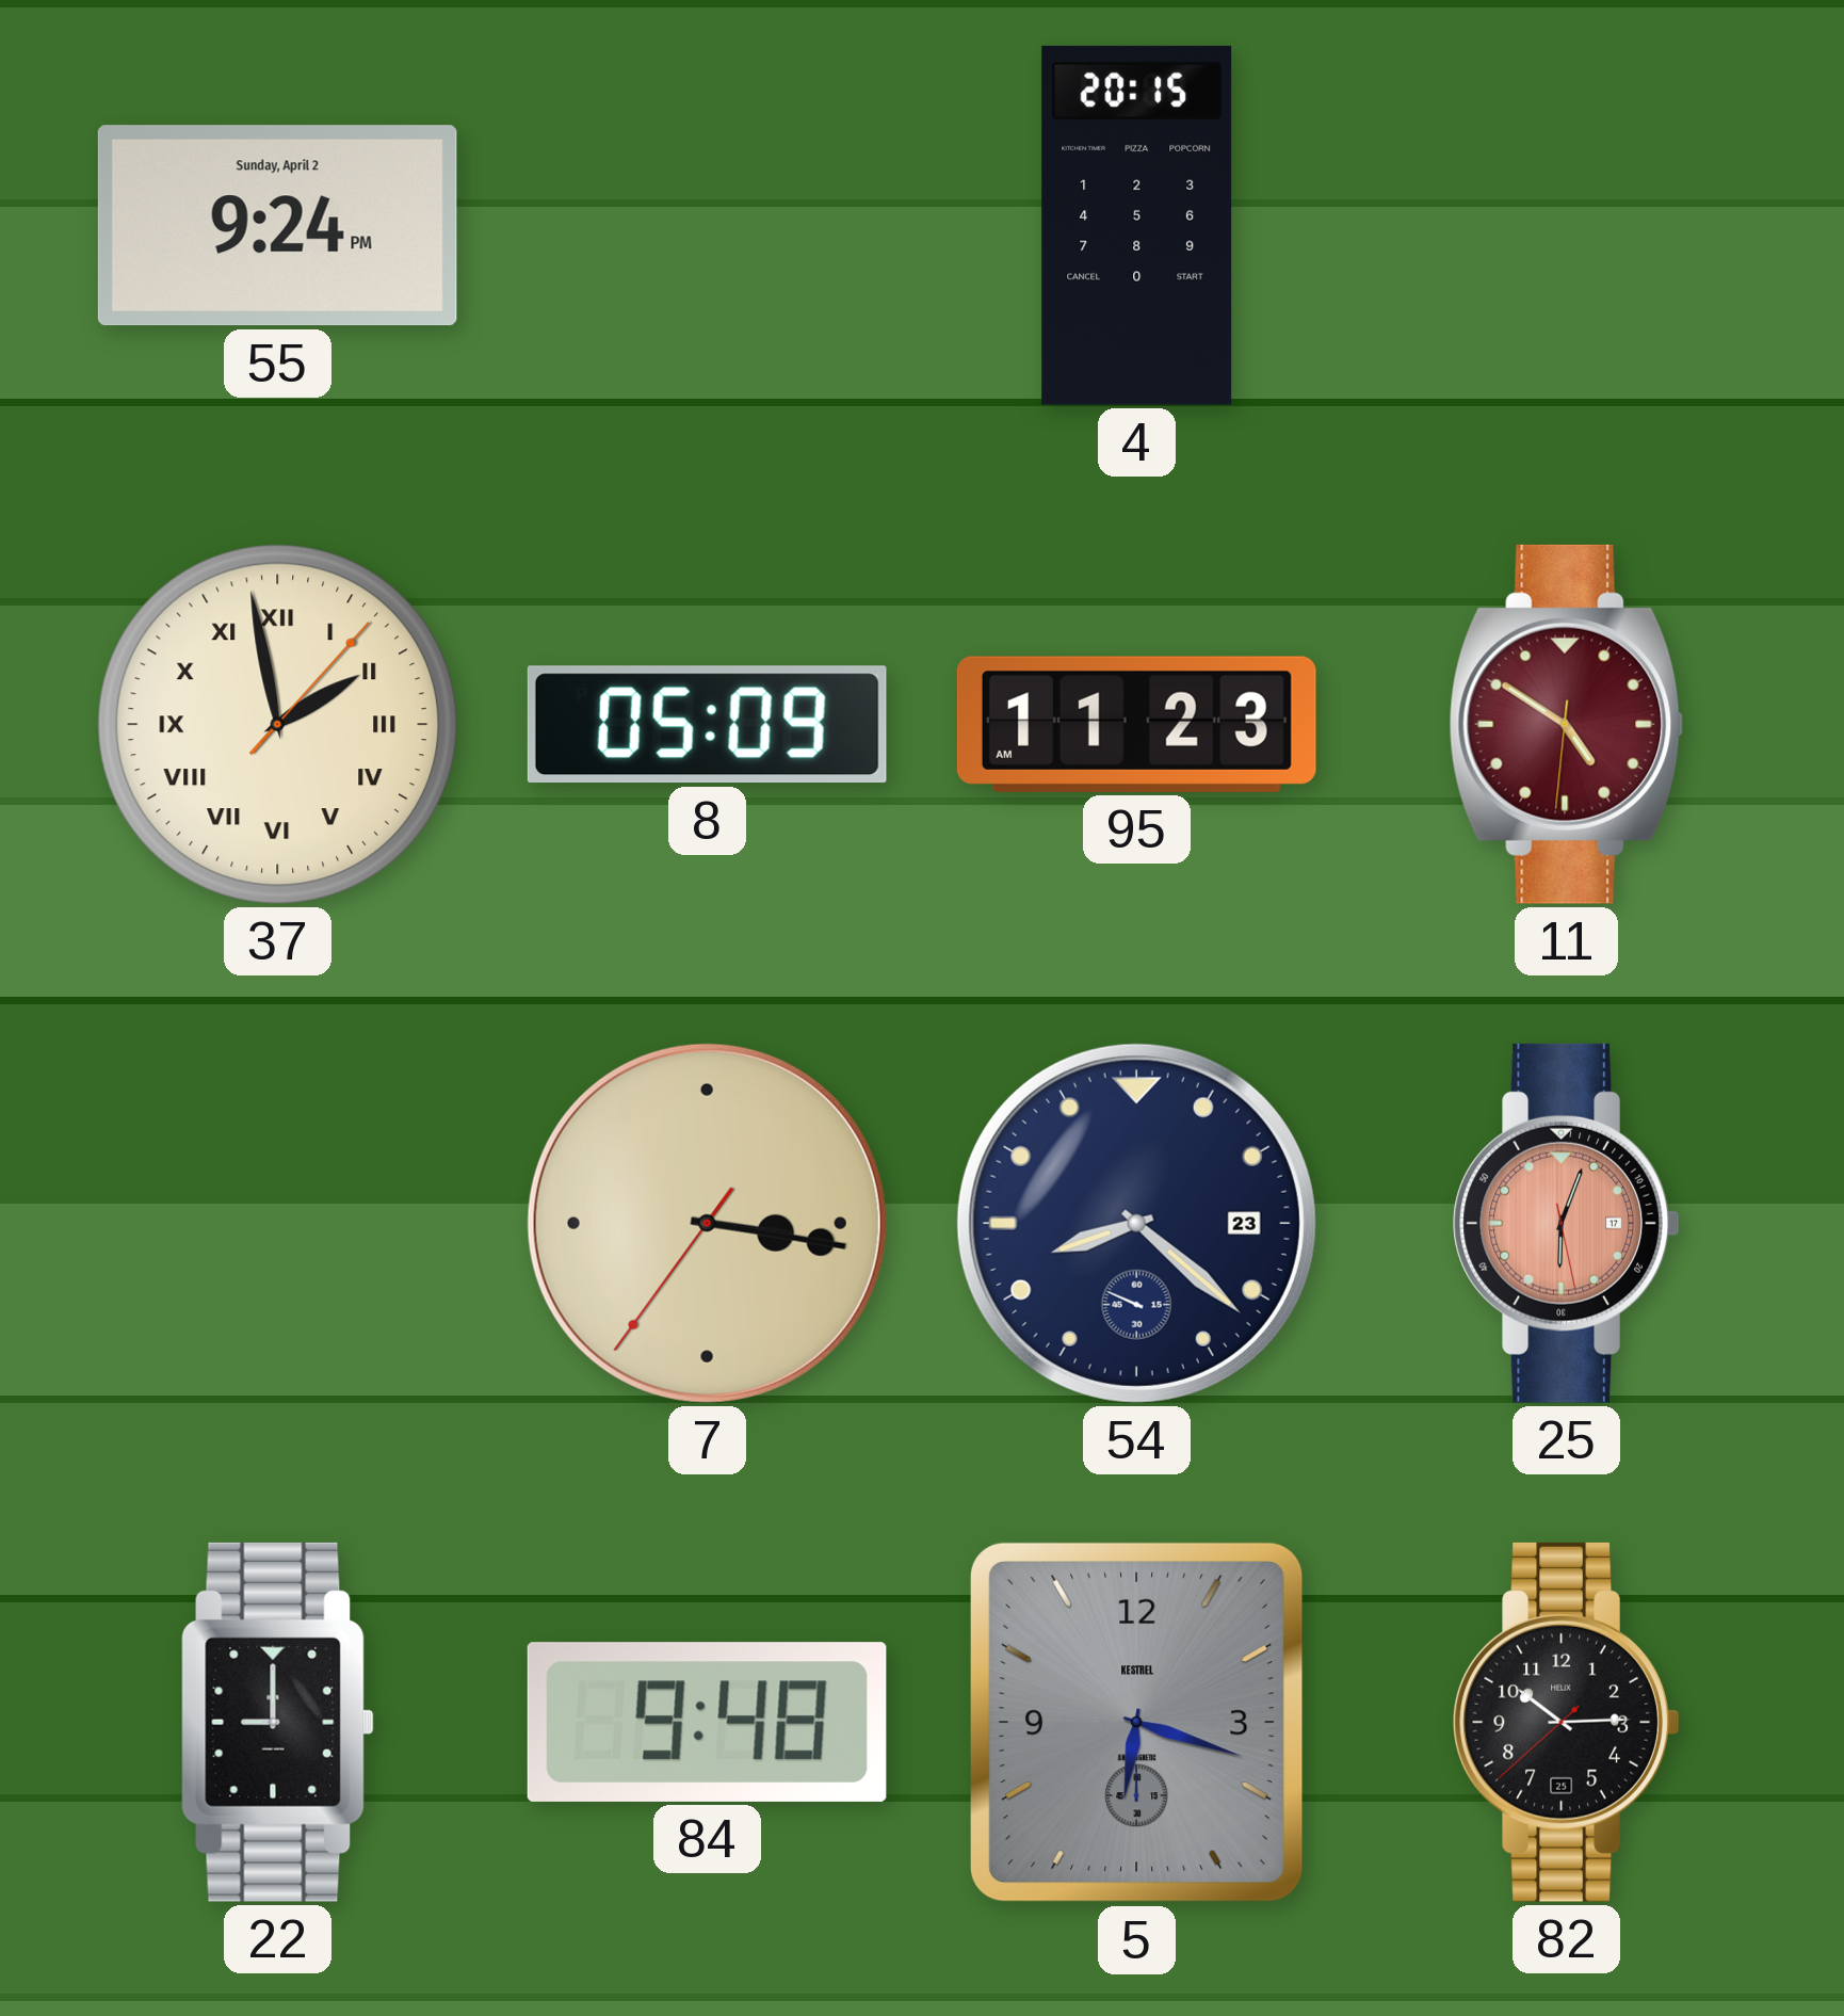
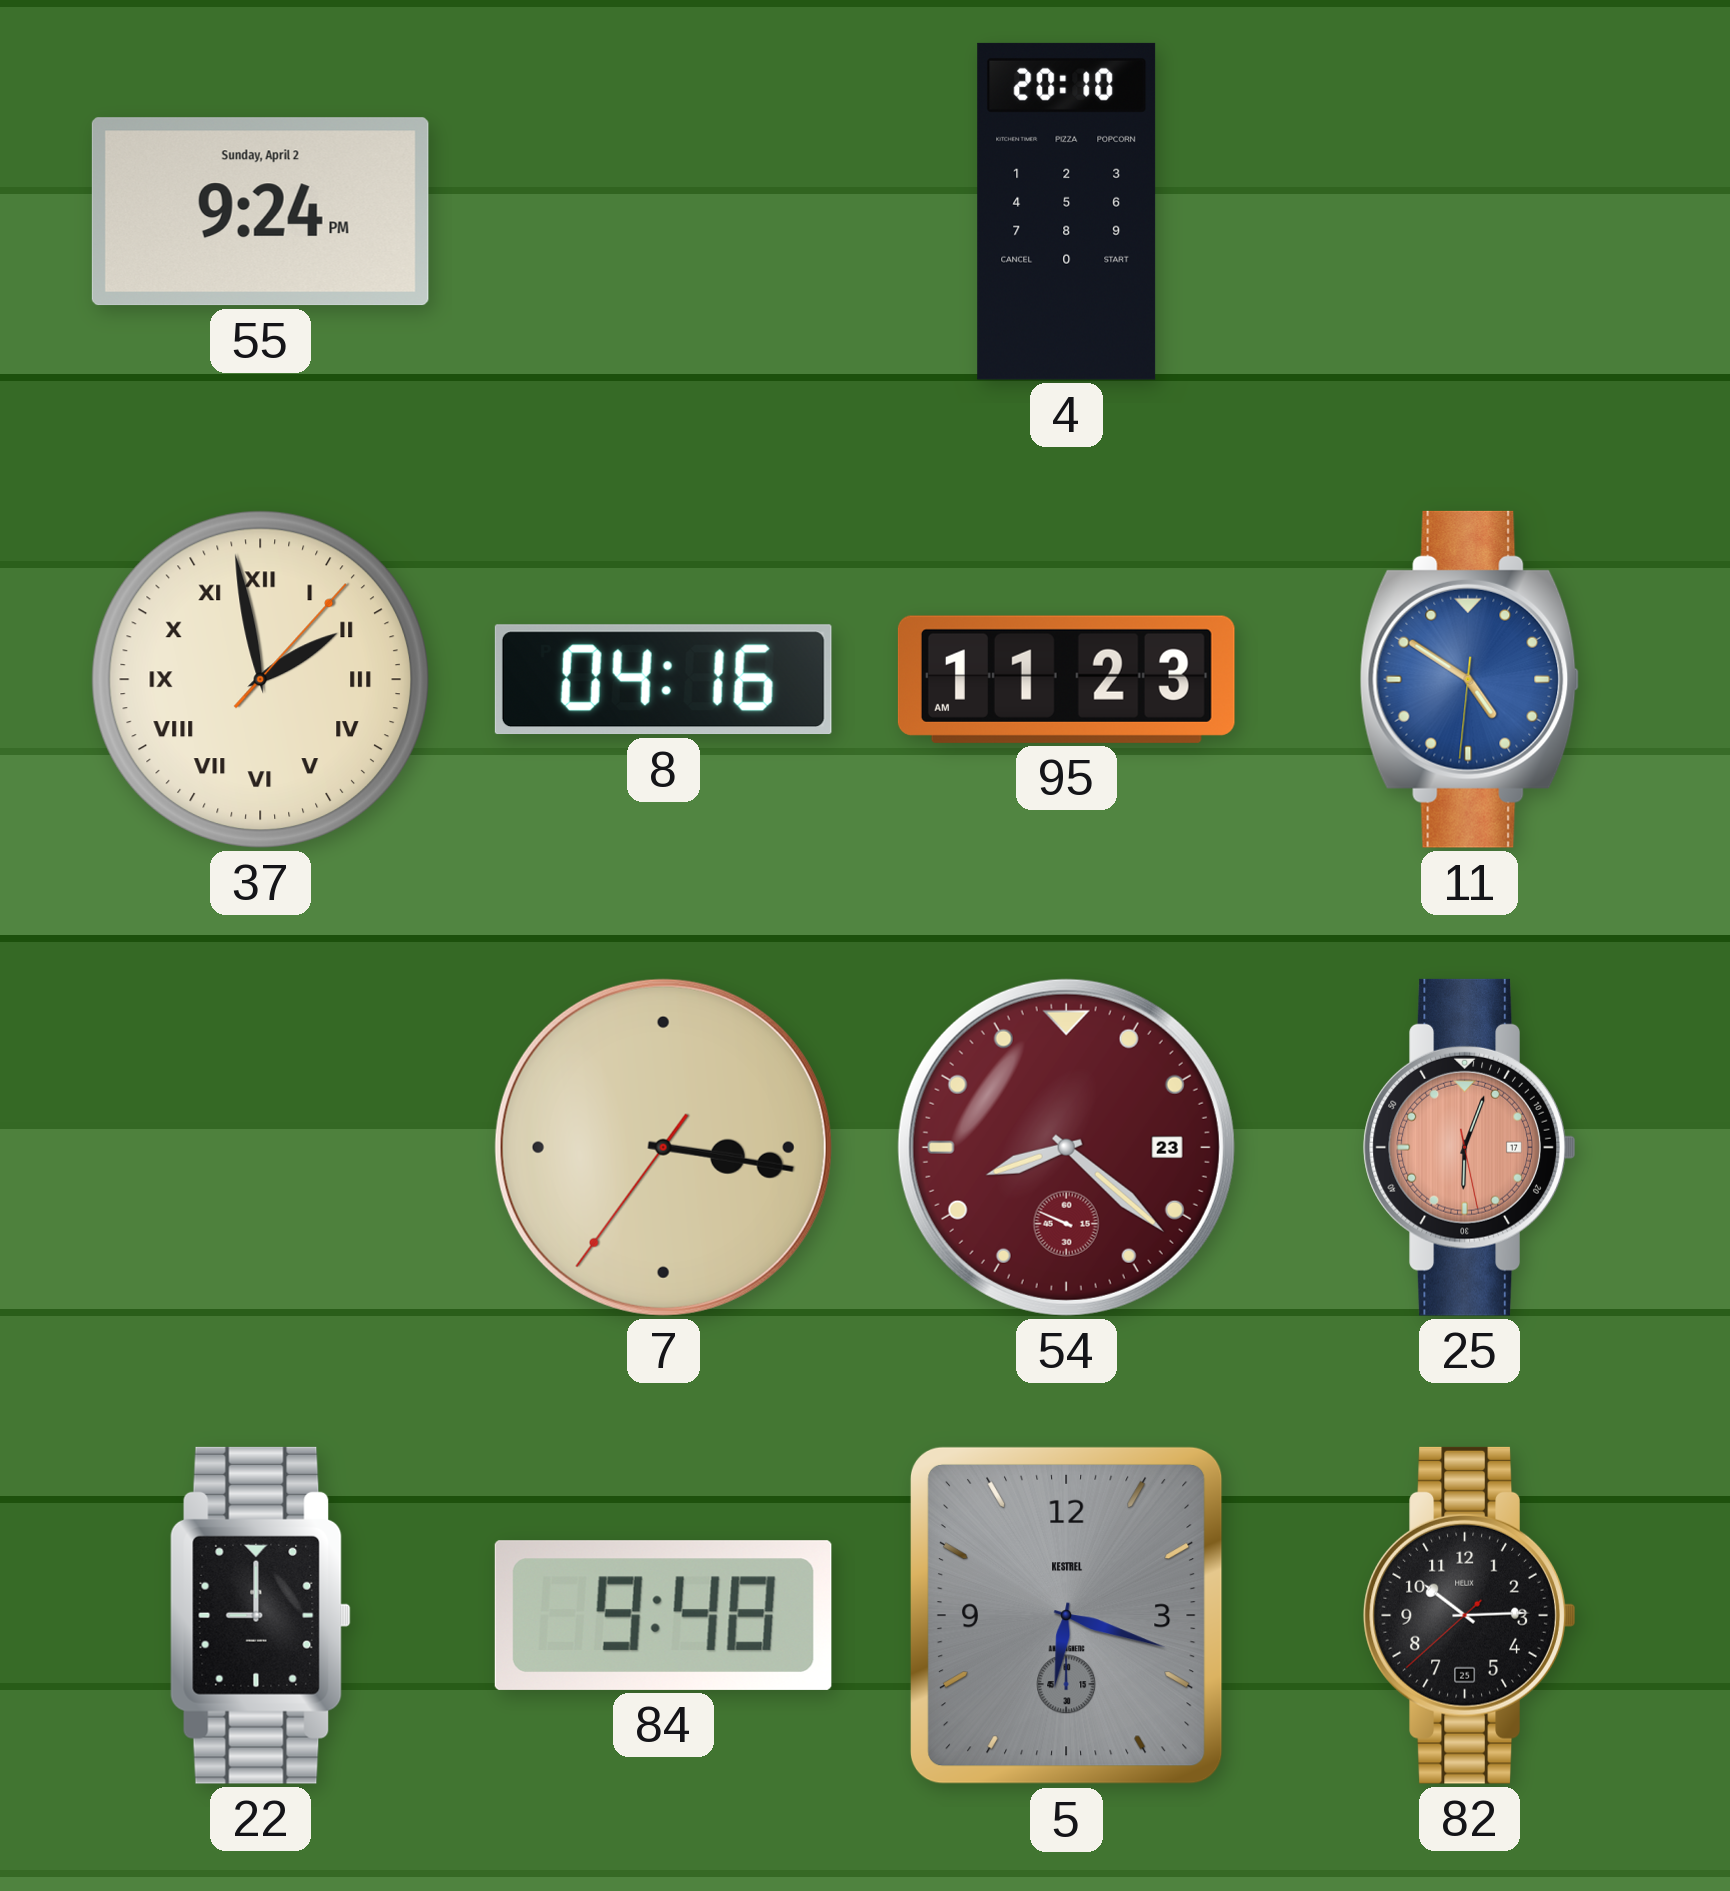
4: 20:15 -> 20:10
8: 05:09 -> 04:16
11 dial: burgundy -> blue
54 dial: navy -> burgundy
